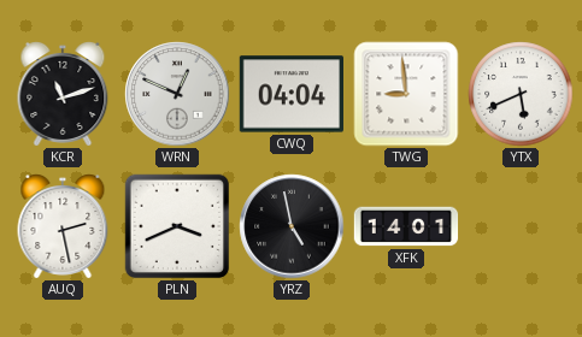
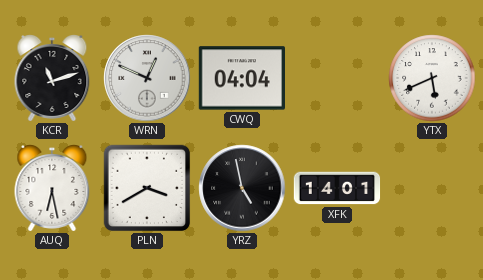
TWG: 8:59 -> none
AUQ: 2:28 -> 6:28
PLN: 3:41 -> 3:40
